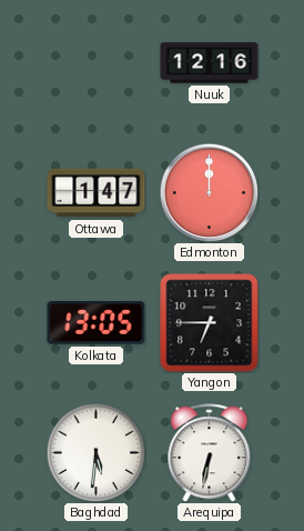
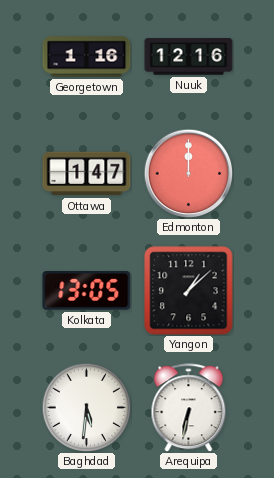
Georgetown: none -> 1:16
Yangon: 6:45 -> 1:08
